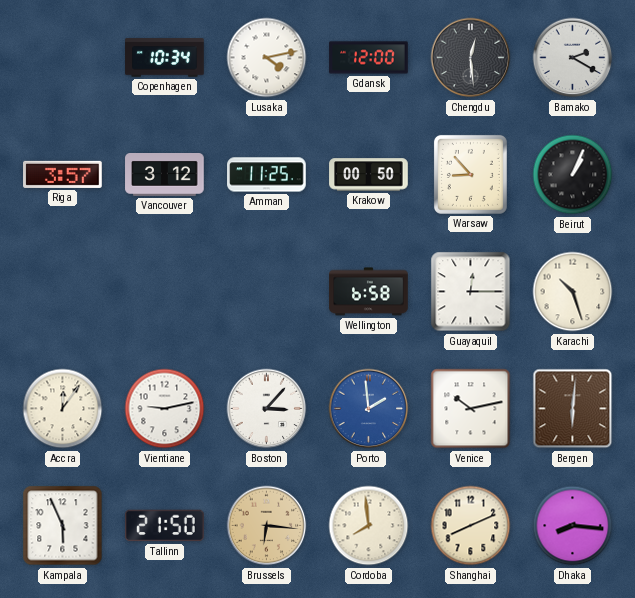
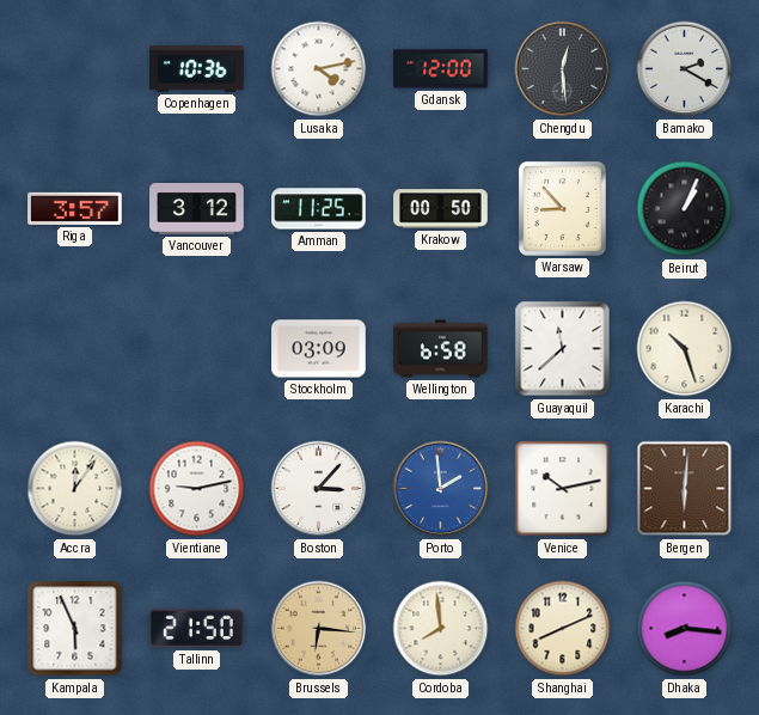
Copenhagen: 10:34 -> 10:36
Stockholm: none -> 03:09
Guayaquil: 12:15 -> 11:38
